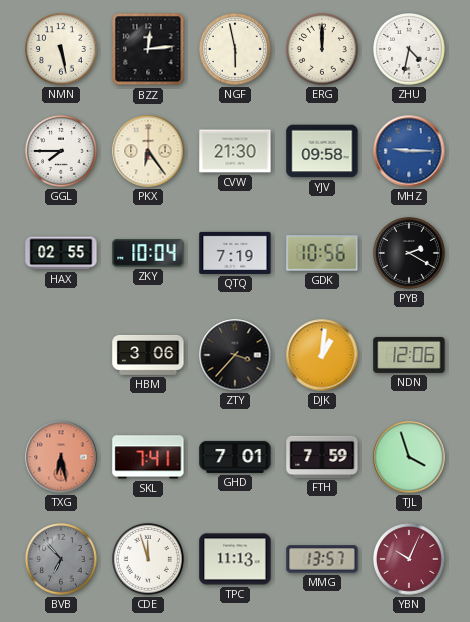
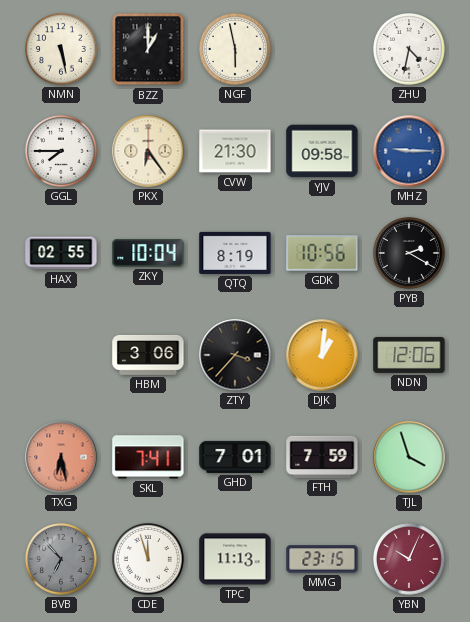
BZZ: 12:14 -> 1:00
ERG: 12:00 -> none
QTQ: 7:19 -> 8:19
MMG: 13:57 -> 23:15
